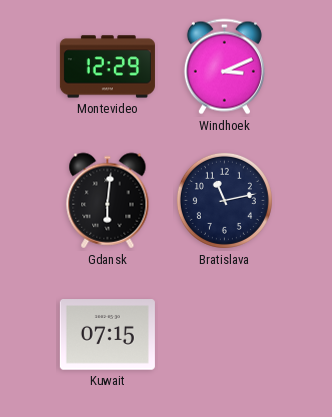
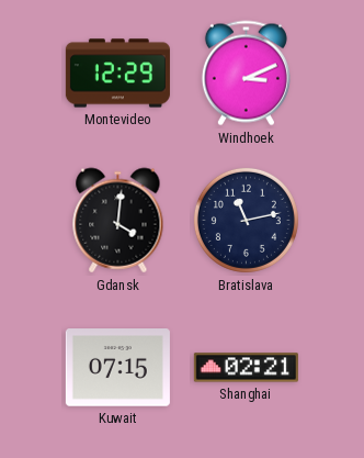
Gdansk: 6:01 -> 4:01
Shanghai: none -> 02:21
